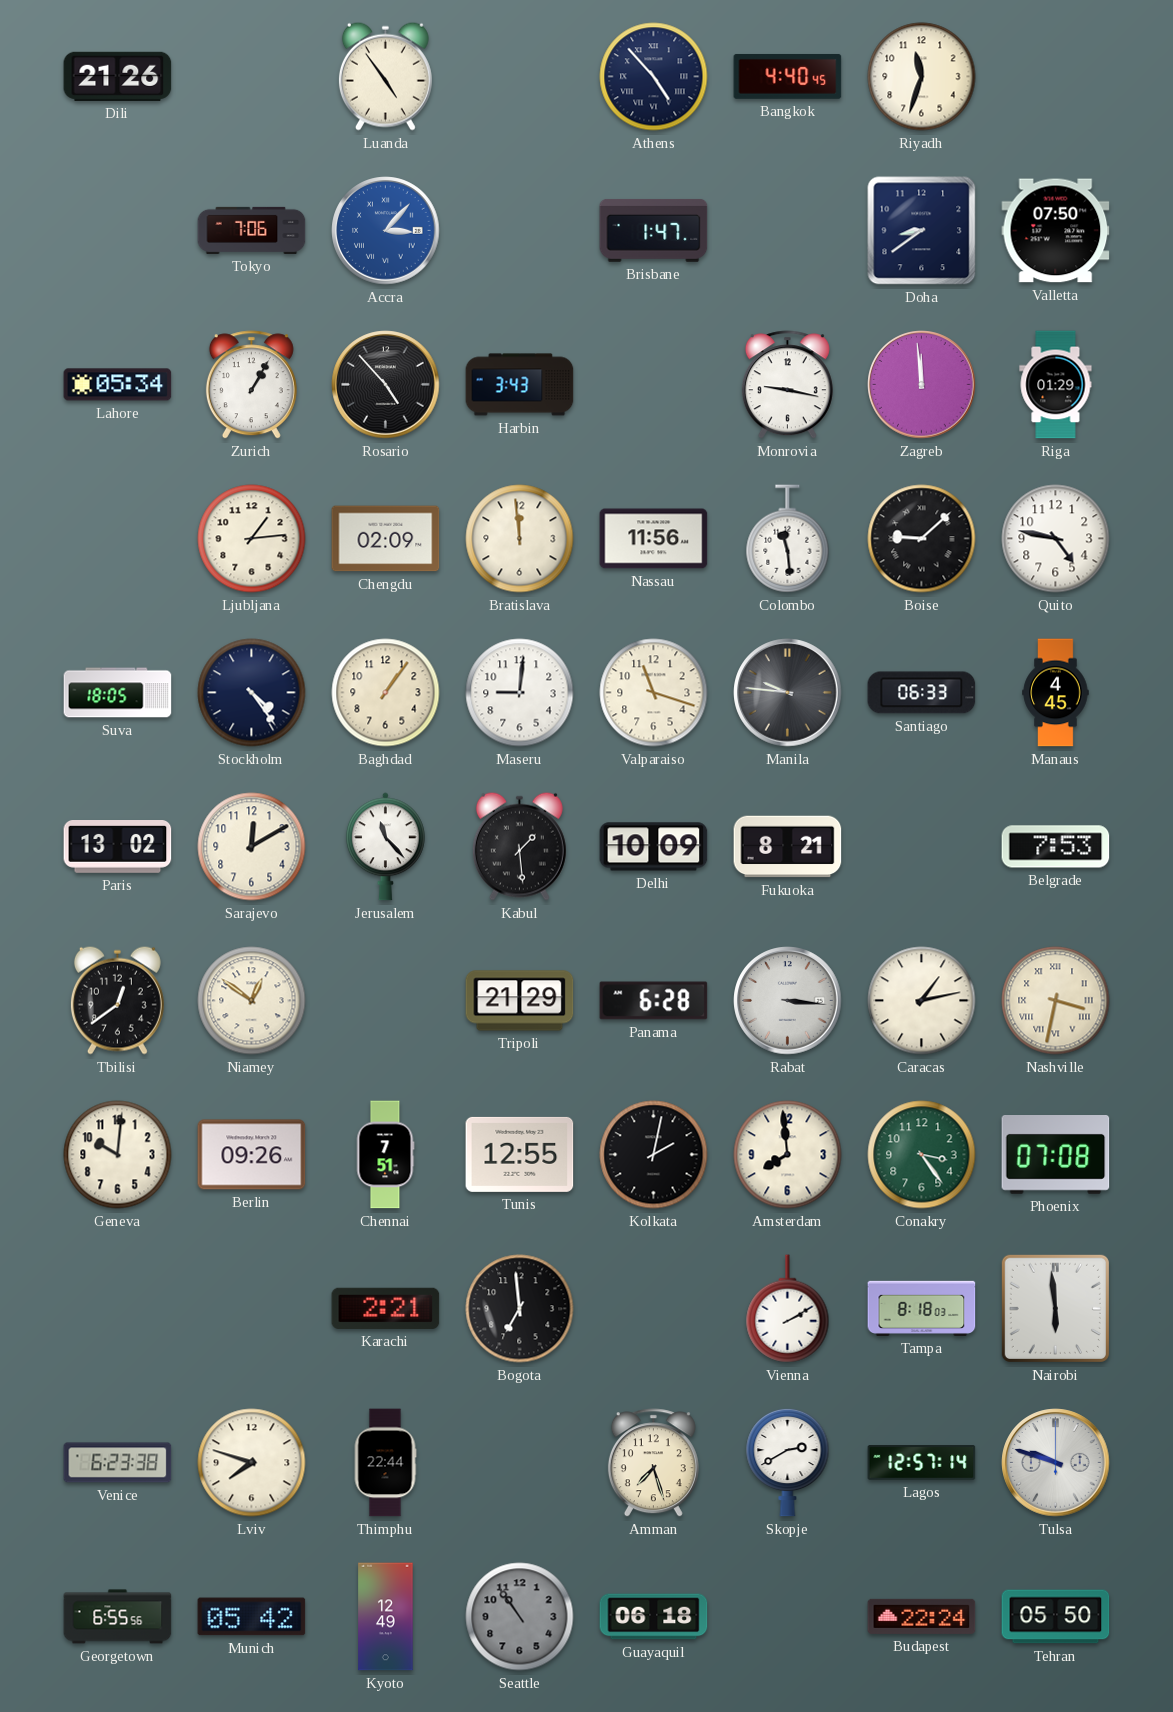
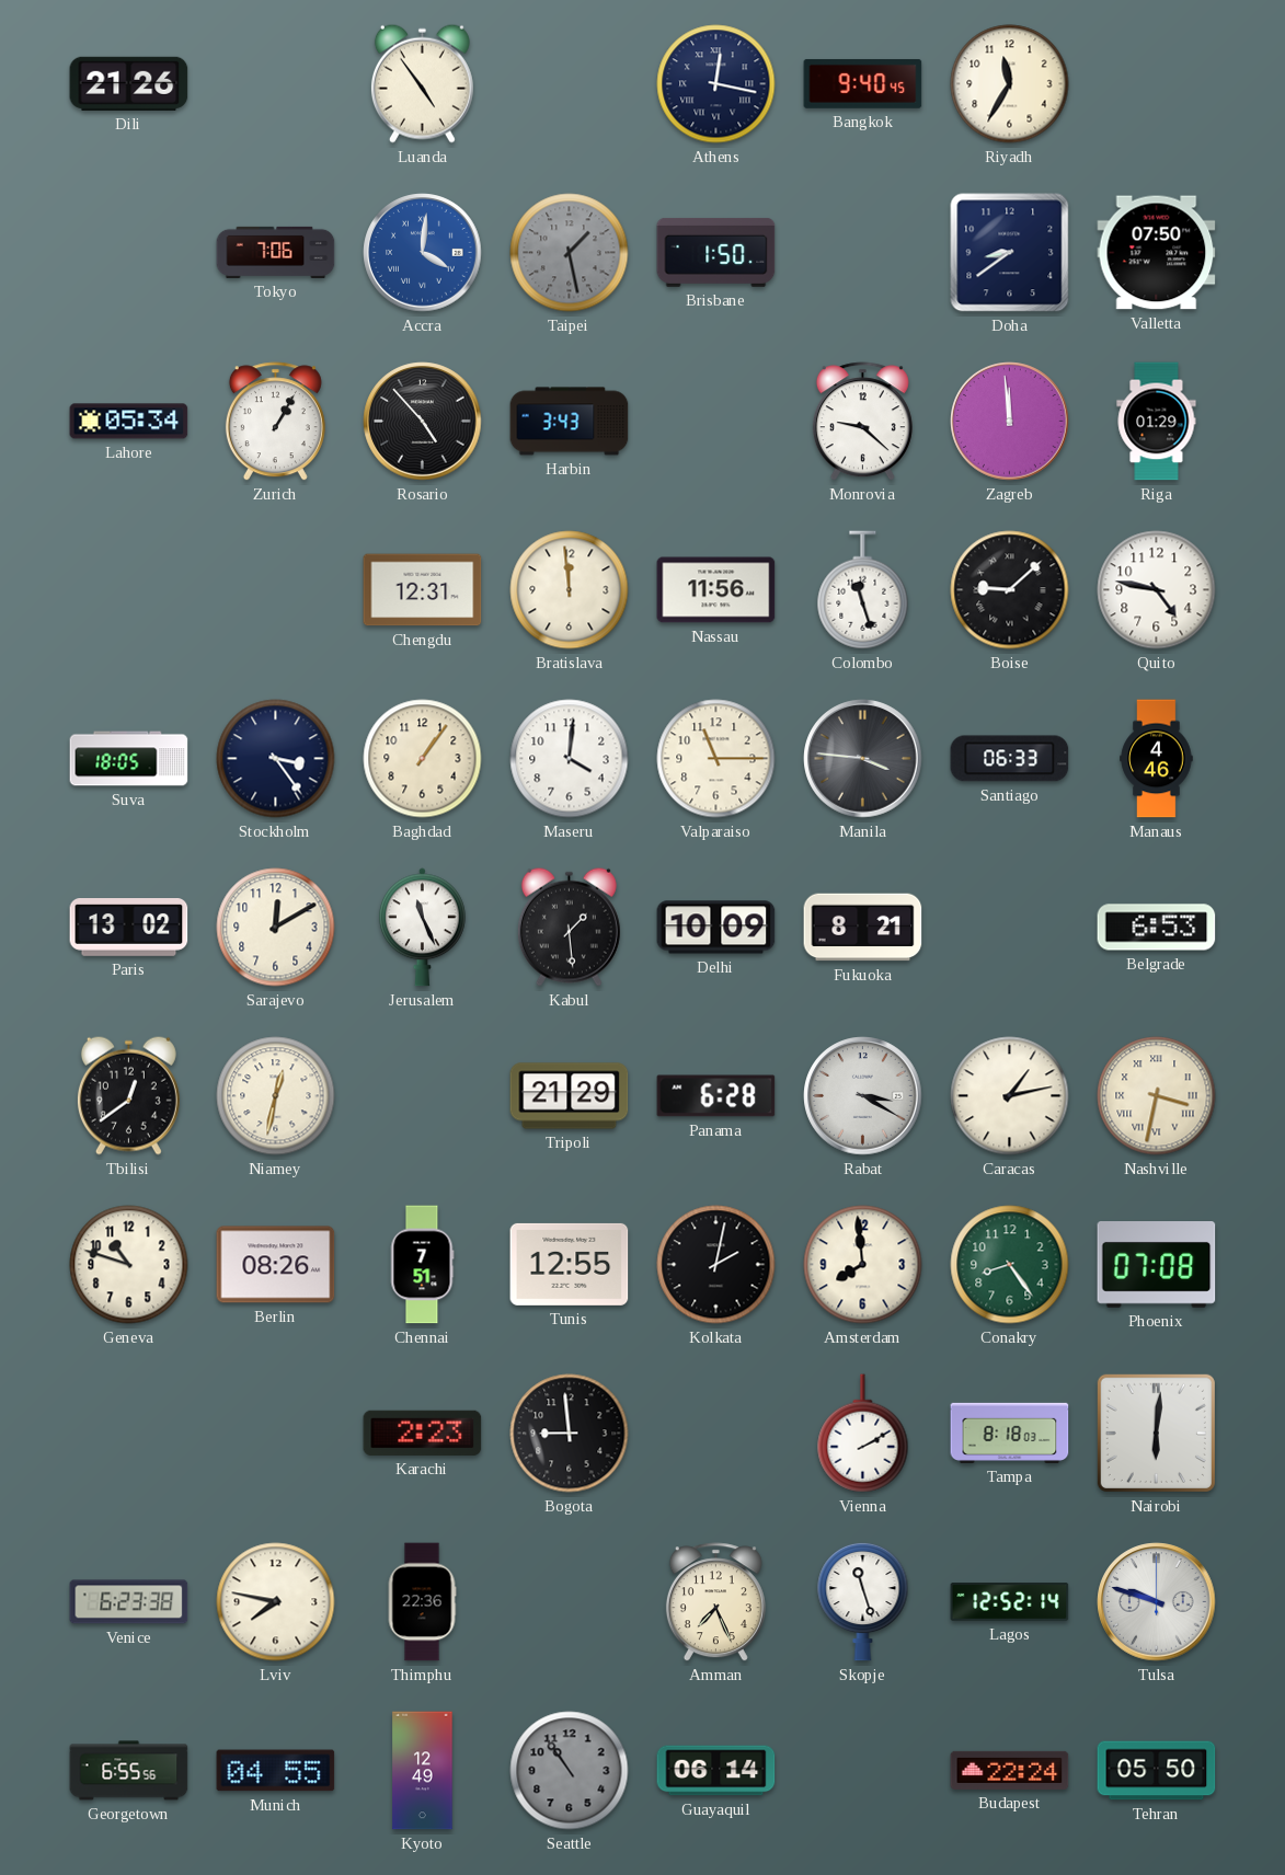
Athens: 4:53 -> 12:17
Bangkok: 4:40 -> 9:40
Riyadh: 11:33 -> 11:35
Accra: 3:07 -> 4:01
Taipei: none -> 1:28
Brisbane: 1:47 -> 1:50
Monrovia: 9:17 -> 9:22
Ljubljana: 1:14 -> none
Chengdu: 02:09 -> 12:31
Colombo: 11:29 -> 11:27
Stockholm: 4:24 -> 3:24
Maseru: 9:01 -> 4:01
Valparaiso: 11:18 -> 11:15
Manila: 9:46 -> 3:46
Manaus: 4:45 -> 4:46
Jerusalem: 11:23 -> 11:26
Belgrade: 7:53 -> 6:53
Niamey: 12:51 -> 12:32
Rabat: 3:16 -> 3:20
Geneva: 10:01 -> 10:48
Berlin: 09:26 -> 08:26
Conakry: 3:24 -> 8:24
Karachi: 2:21 -> 2:23
Bogota: 6:59 -> 8:59
Nairobi: 5:59 -> 6:01
Lviv: 7:48 -> 7:47
Thimphu: 22:44 -> 22:36
Amman: 7:27 -> 7:26
Skopje: 2:40 -> 11:27
Lagos: 12:57 -> 12:52
Munich: 05:42 -> 04:55
Guayaquil: 06:18 -> 06:14
